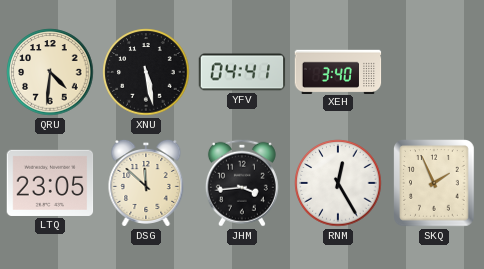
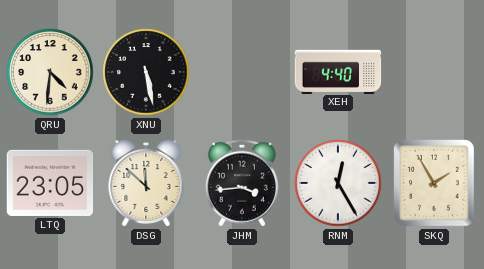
YFV: 04:41 -> none
XEH: 3:40 -> 4:40
SKQ: 1:56 -> 1:55
